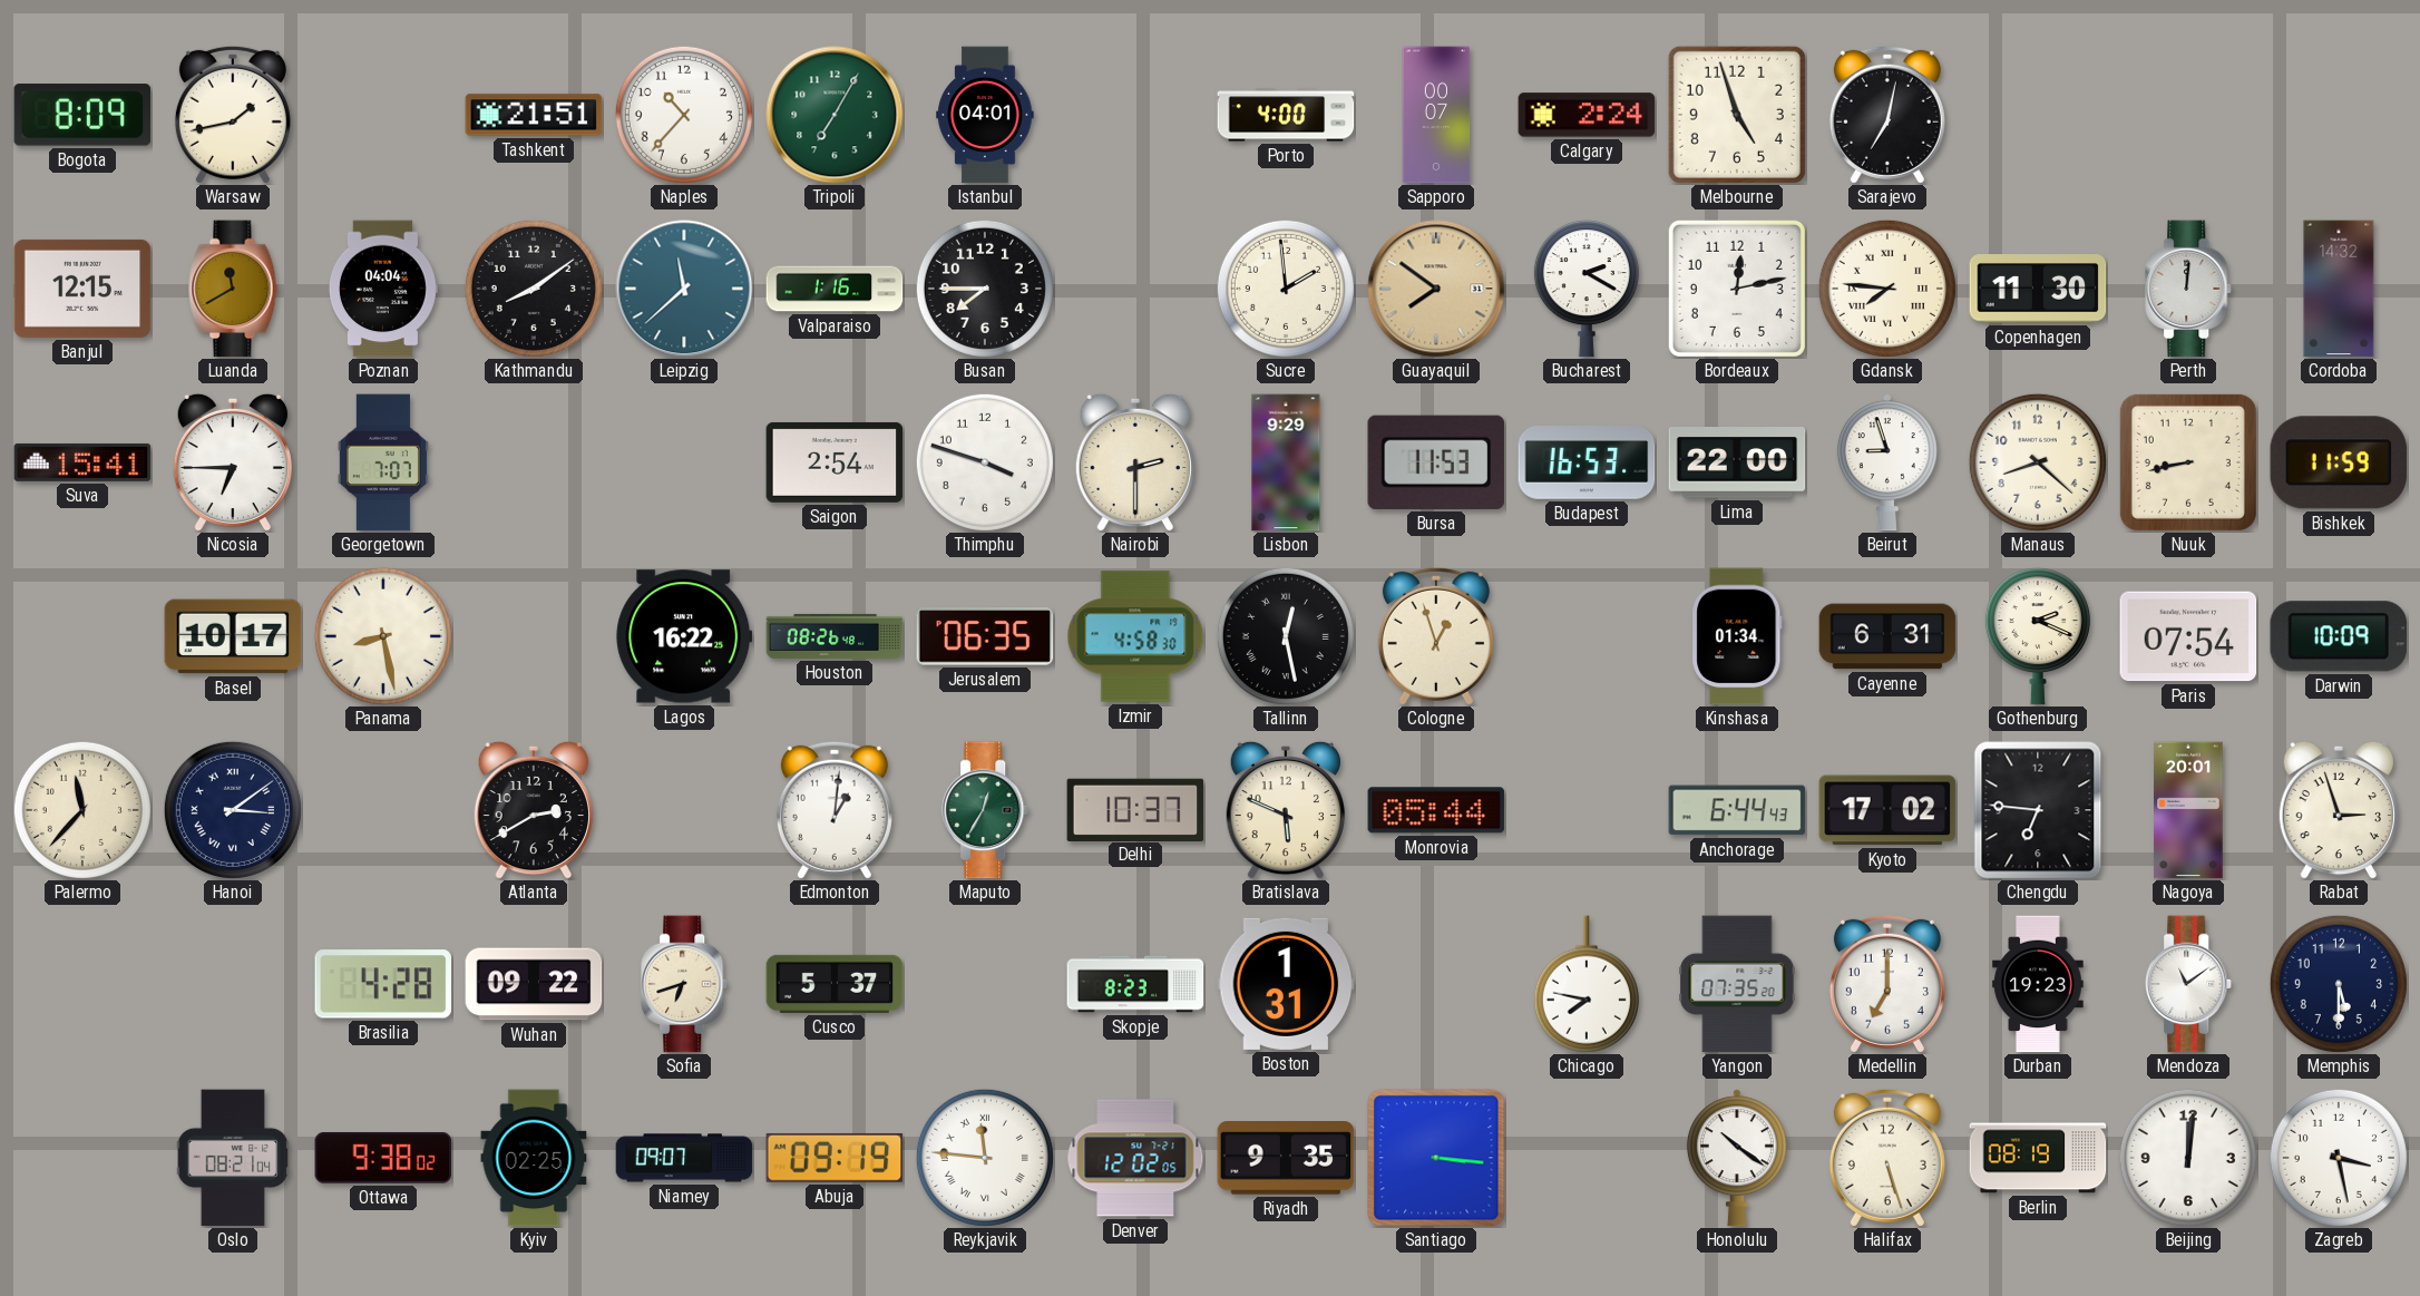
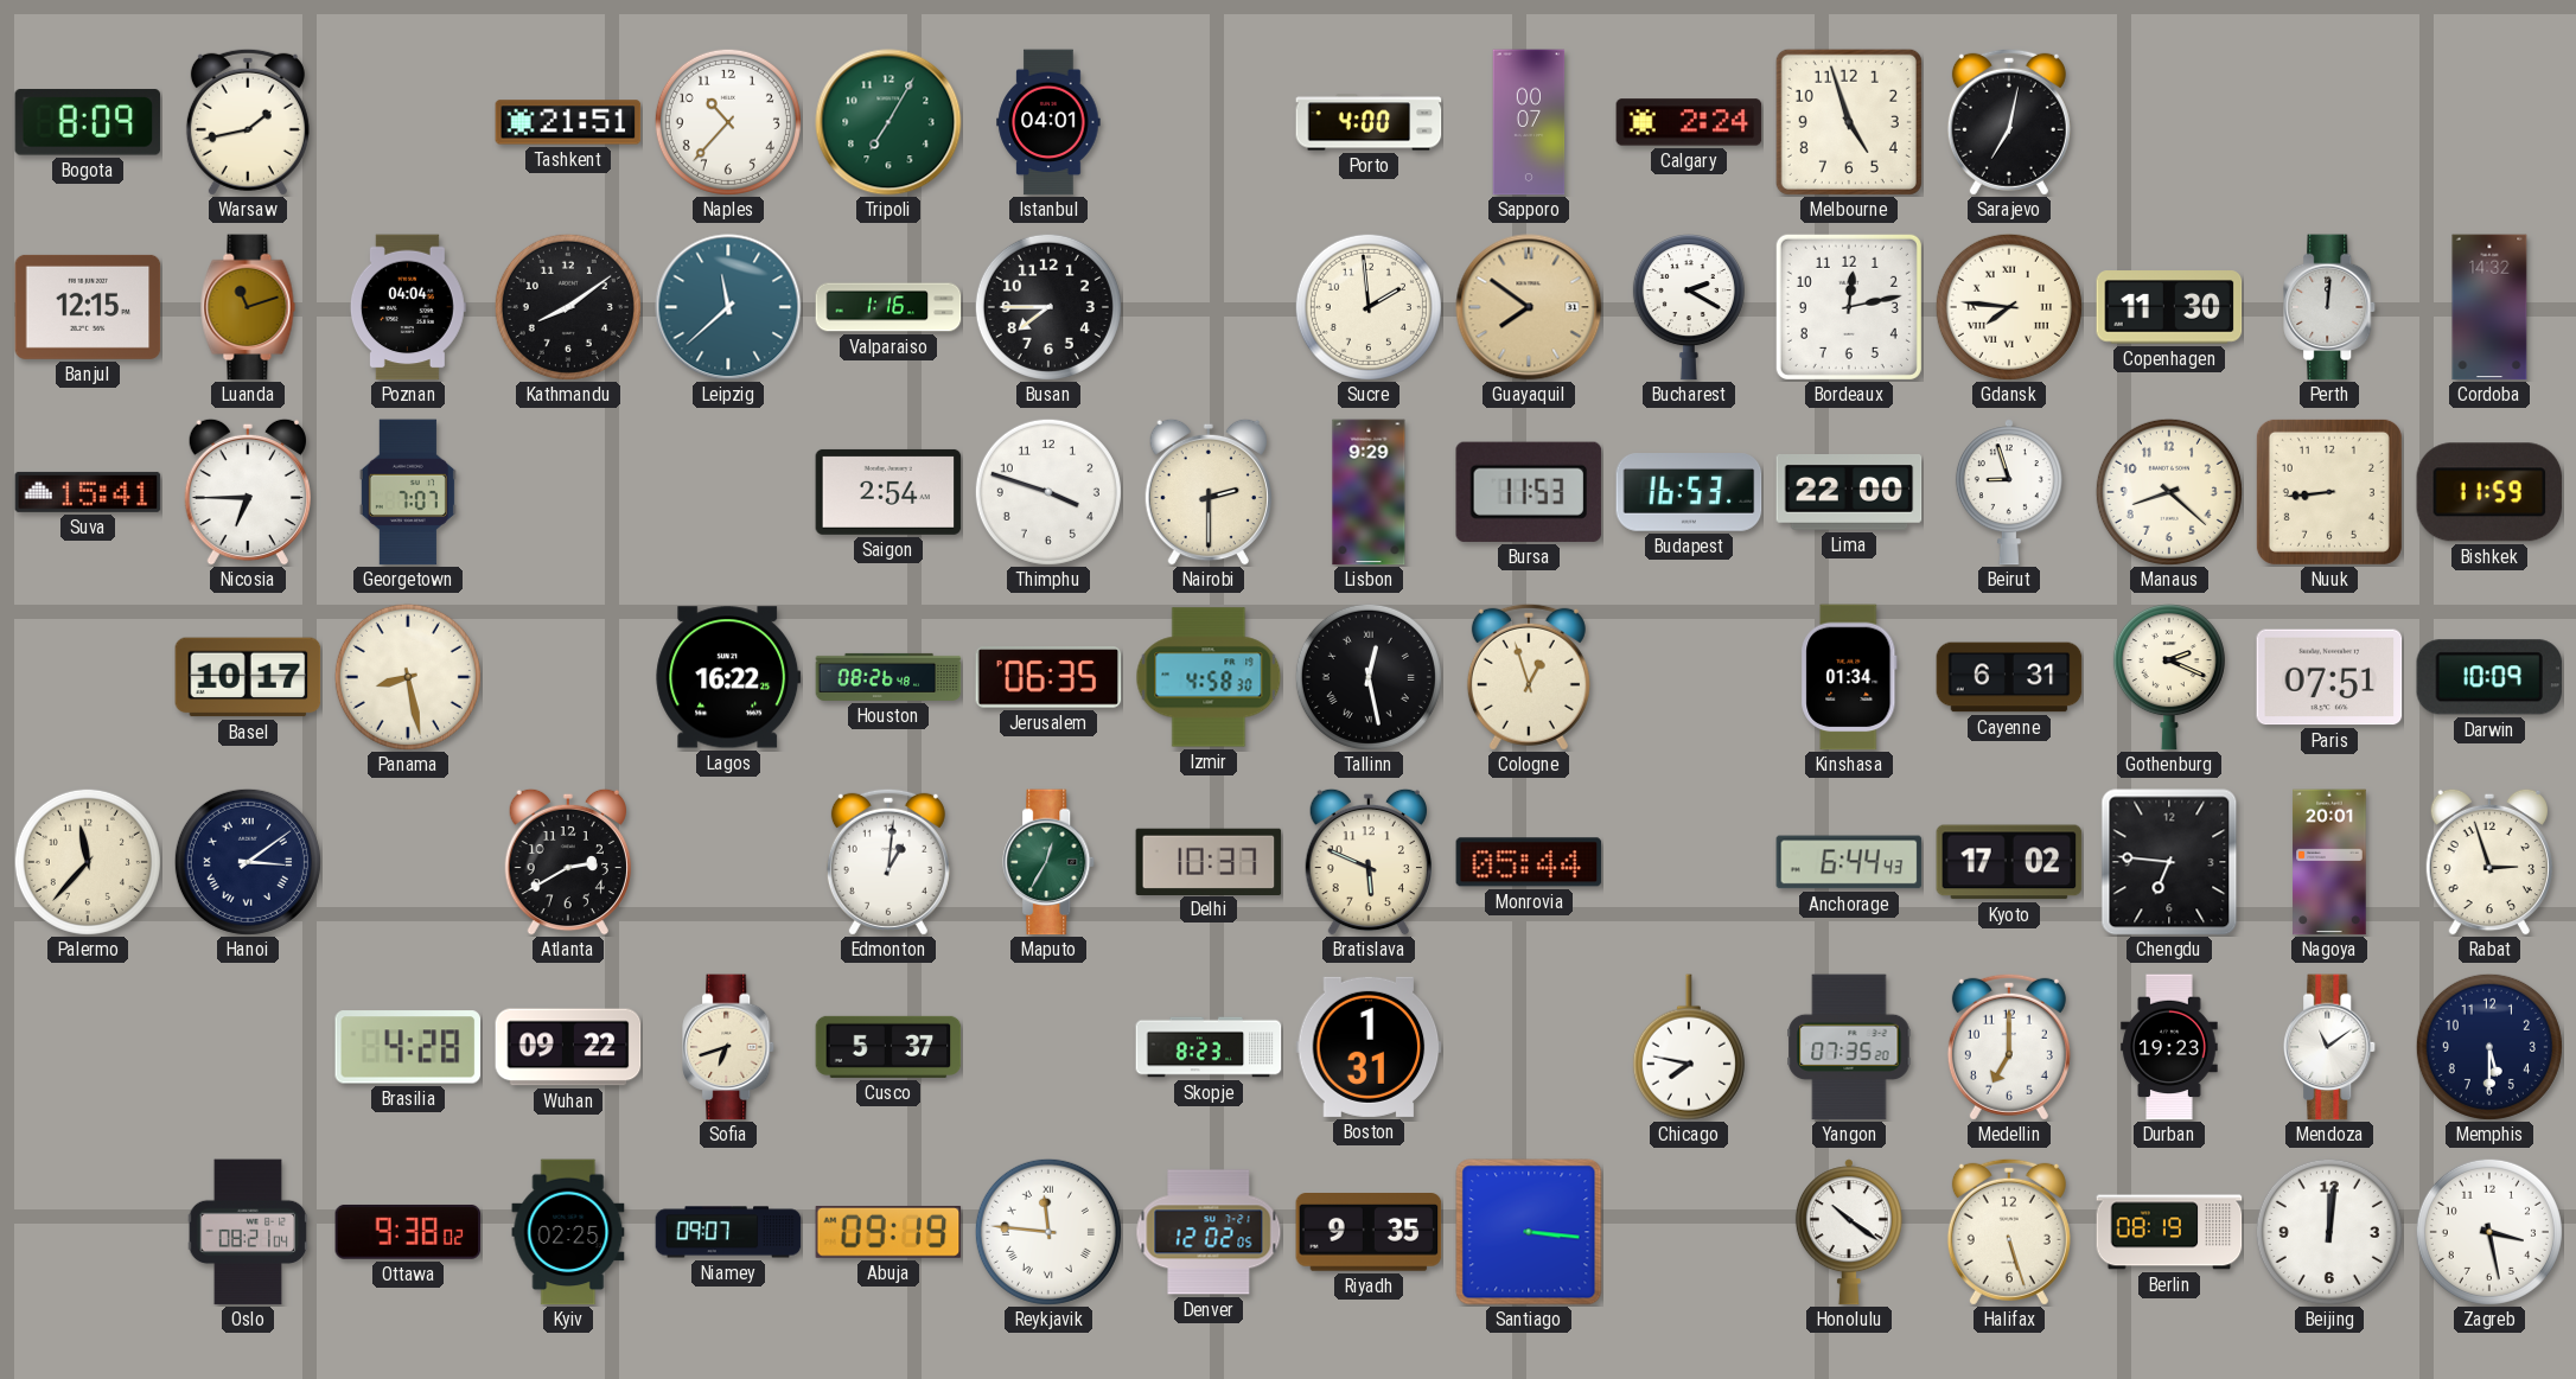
Luanda: 11:40 -> 11:12
Nuuk: 8:43 -> 8:44
Paris: 07:54 -> 07:51
